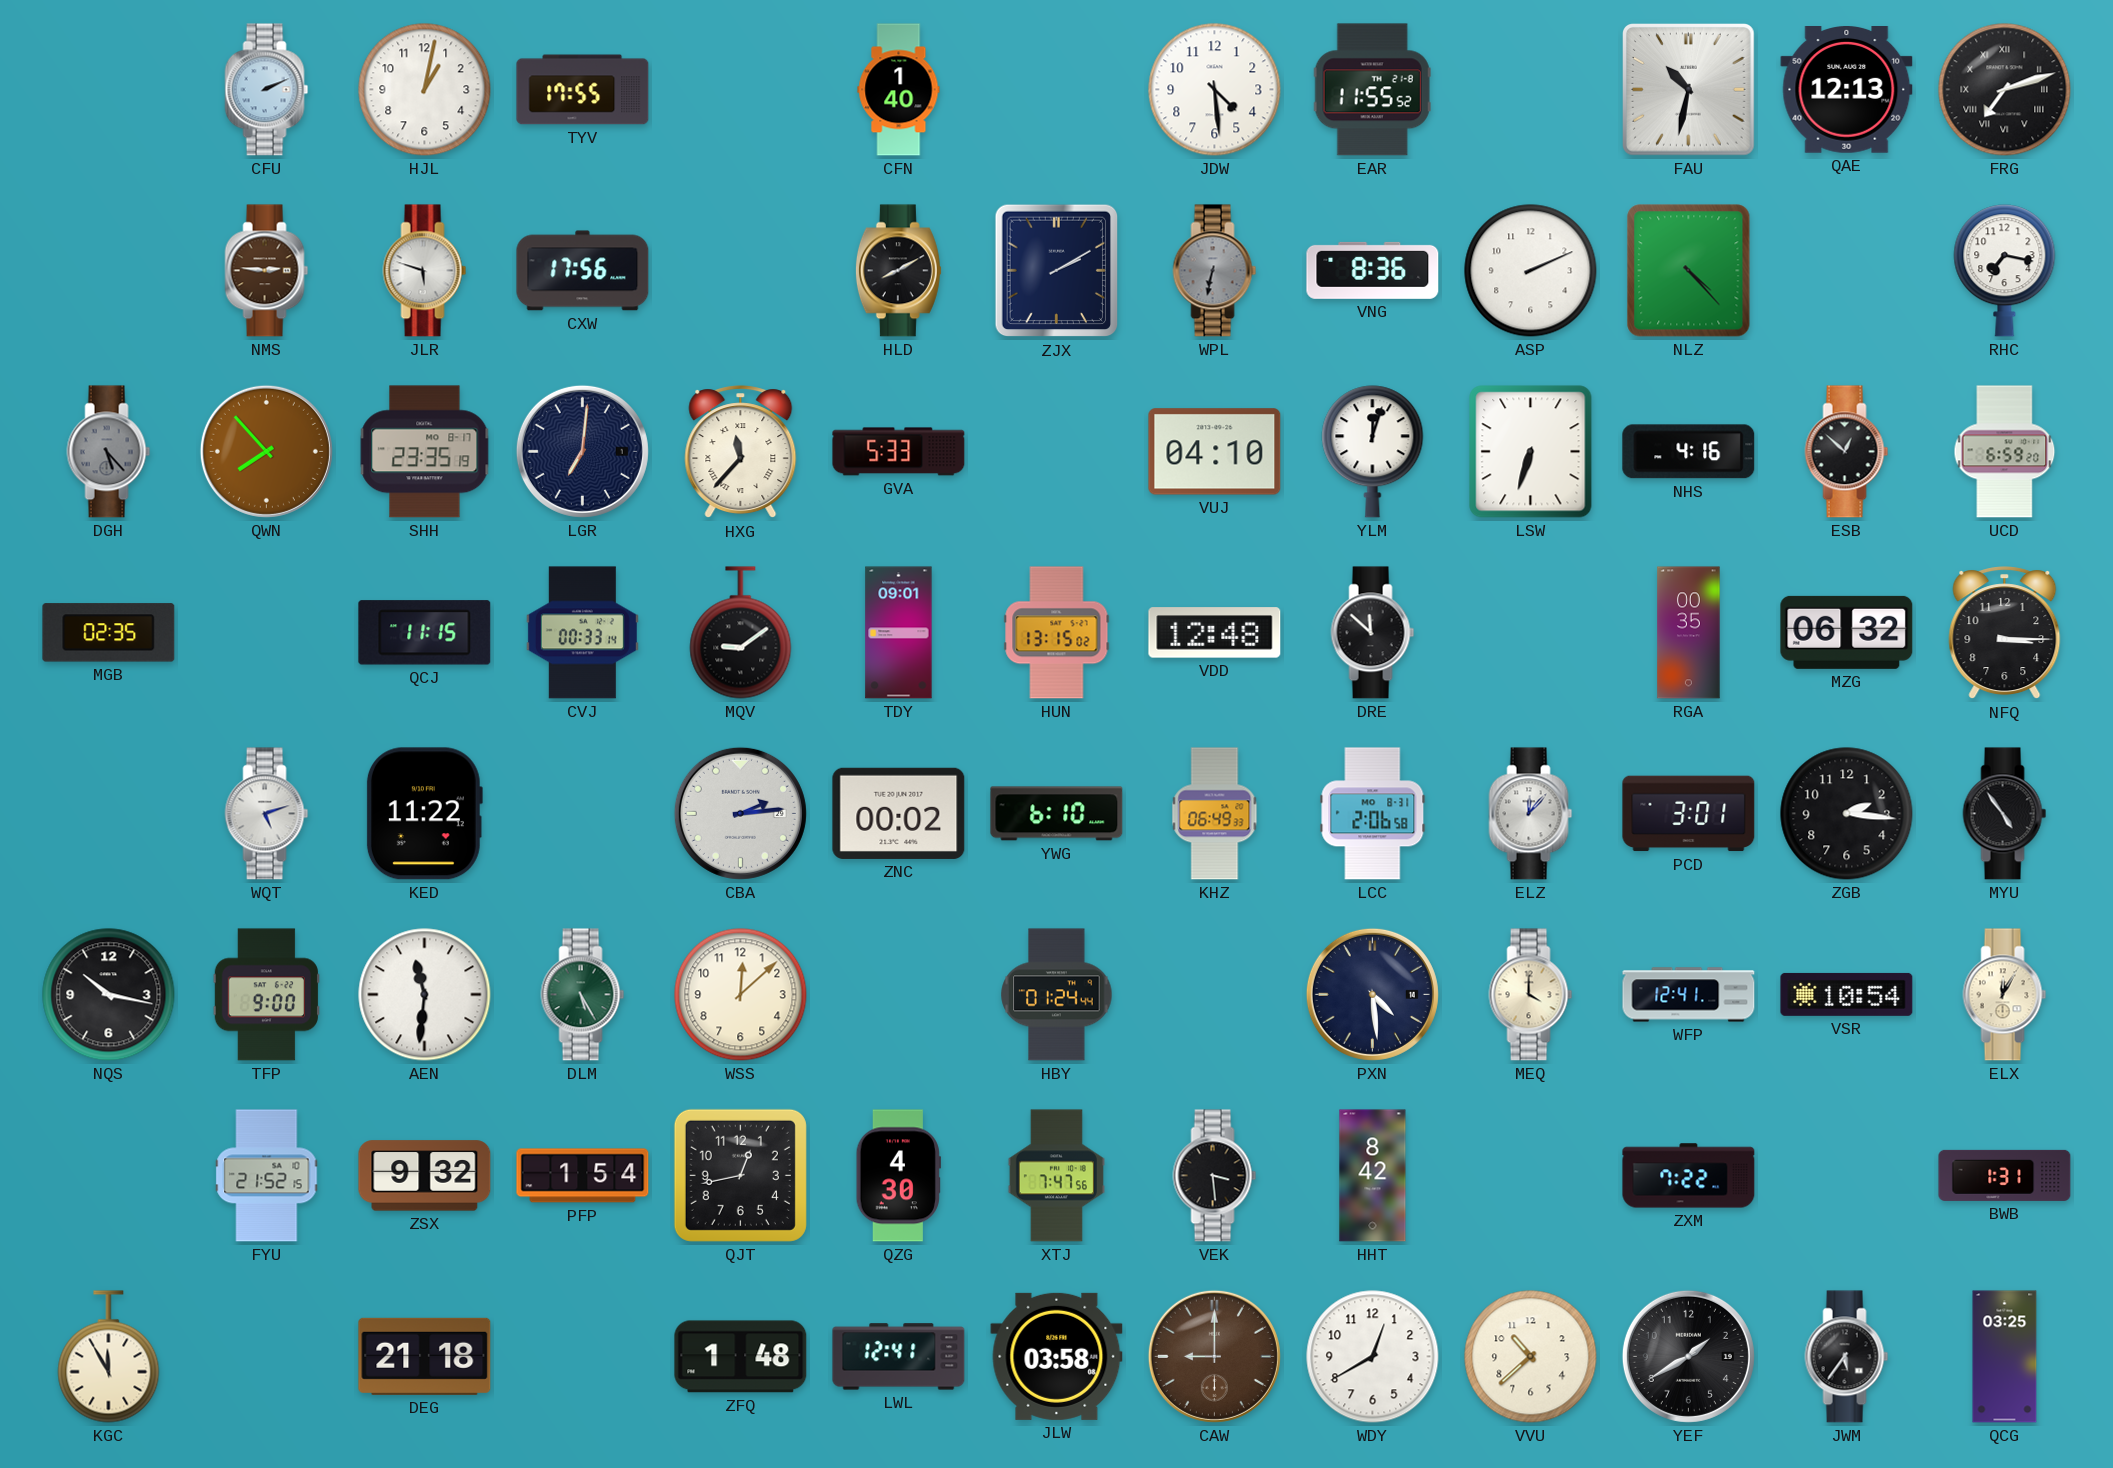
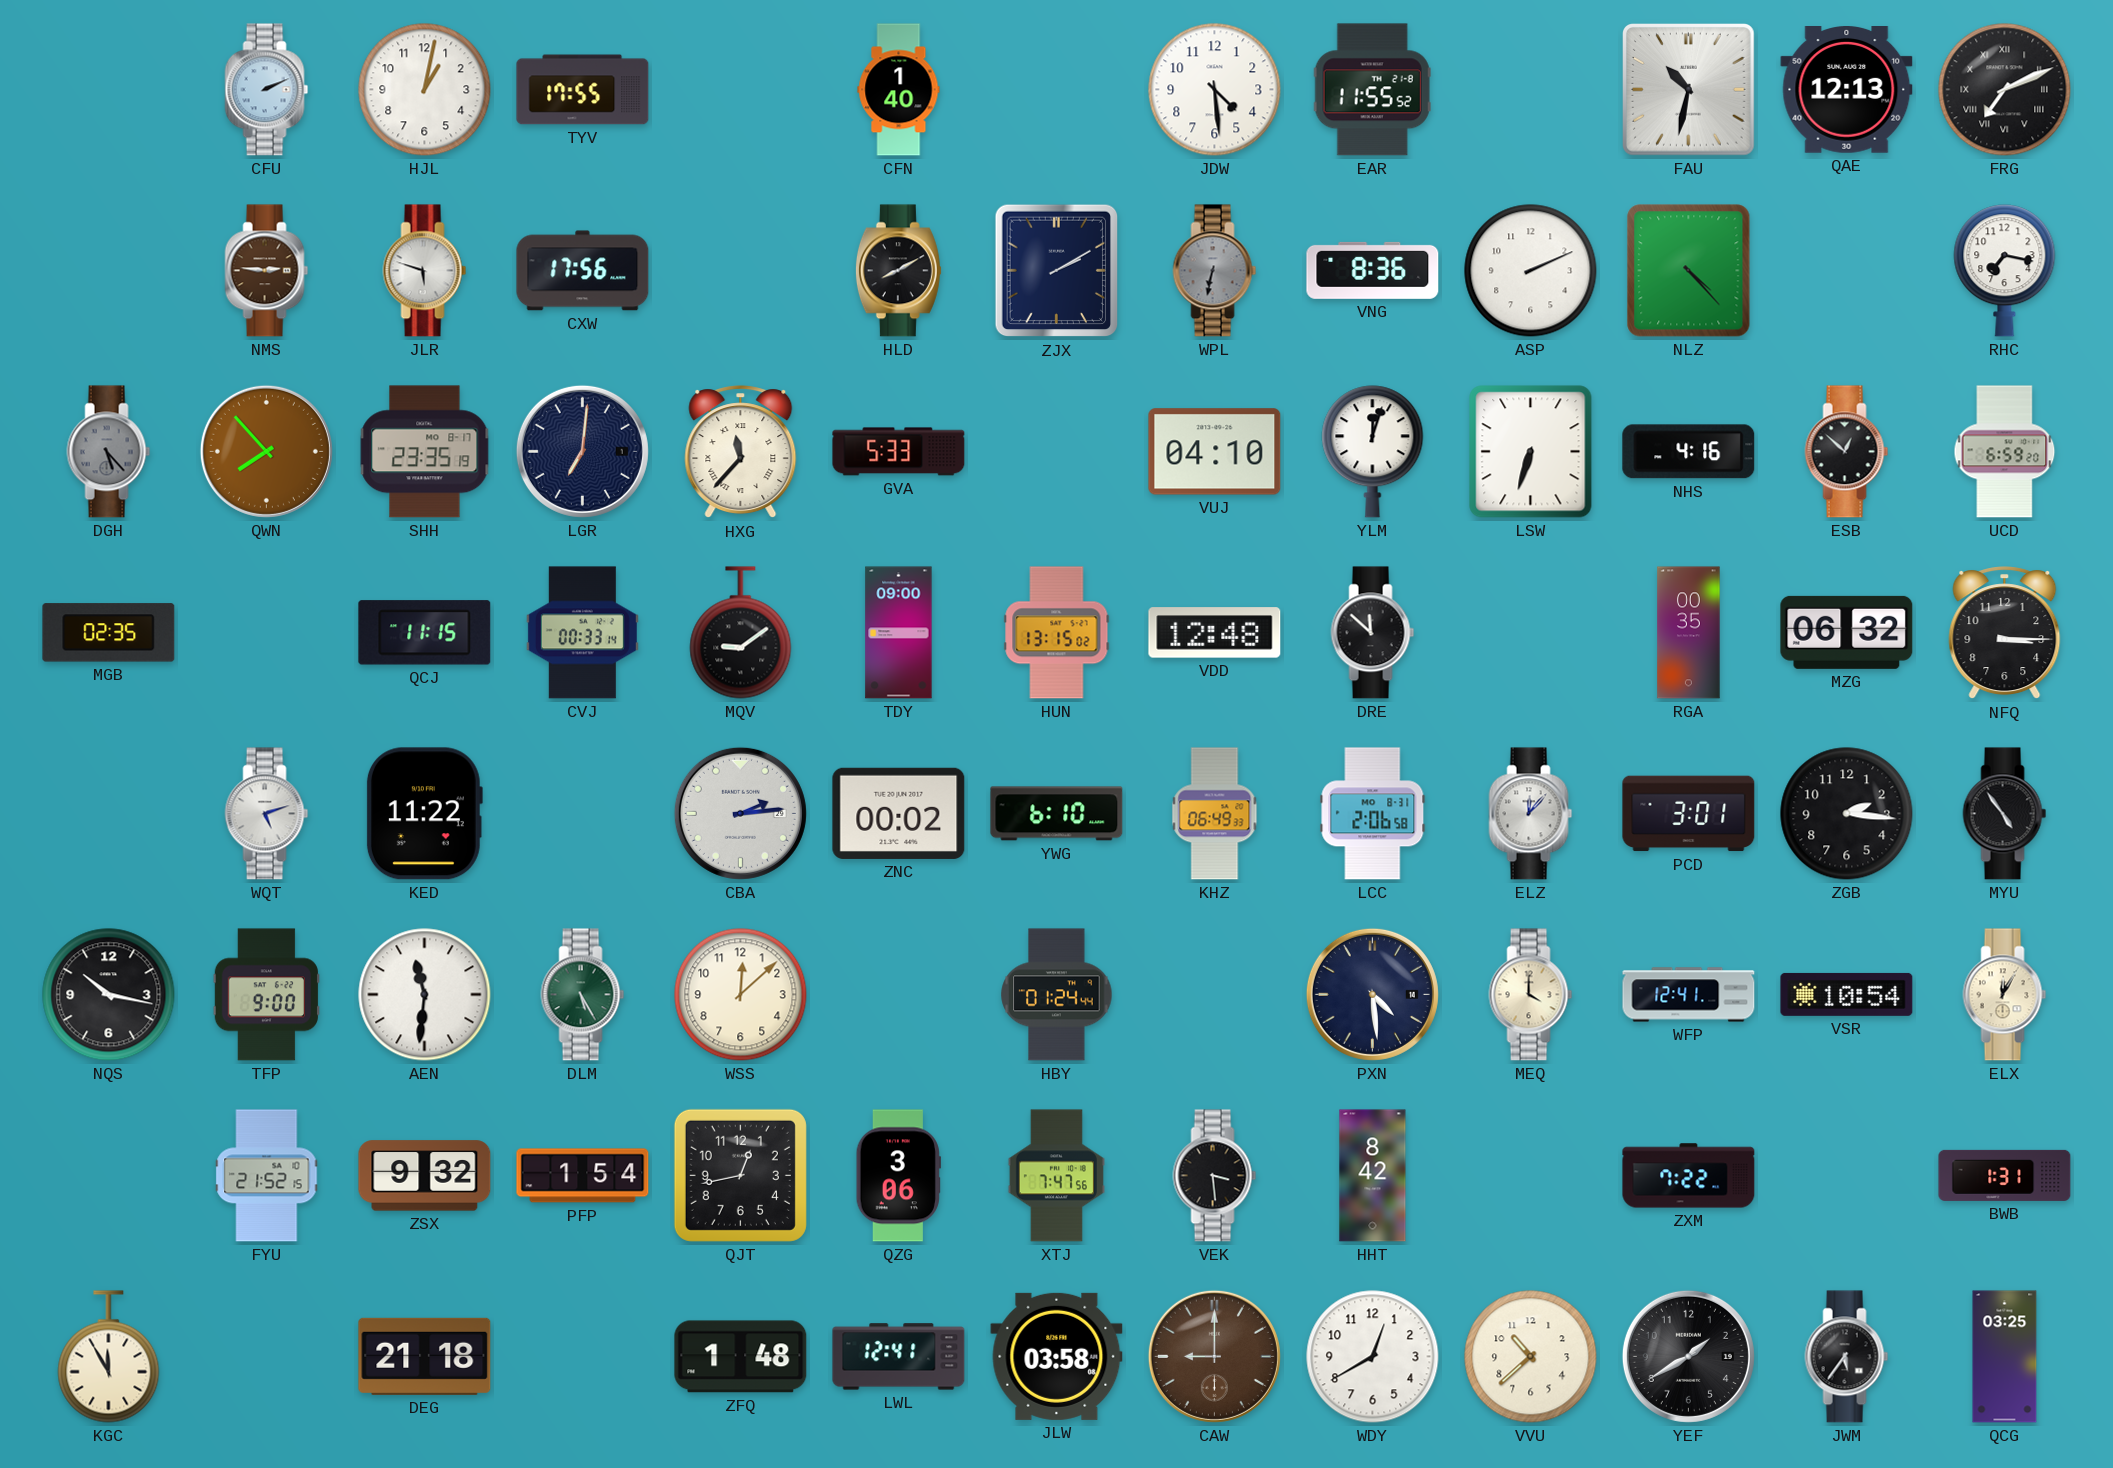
FRG: 7:12 -> 7:11
TDY: 09:01 -> 09:00
QZG: 4:30 -> 3:06
